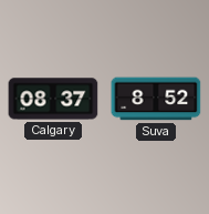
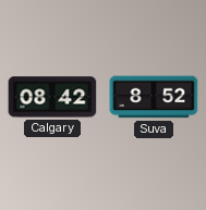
Calgary: 08:37 -> 08:42
